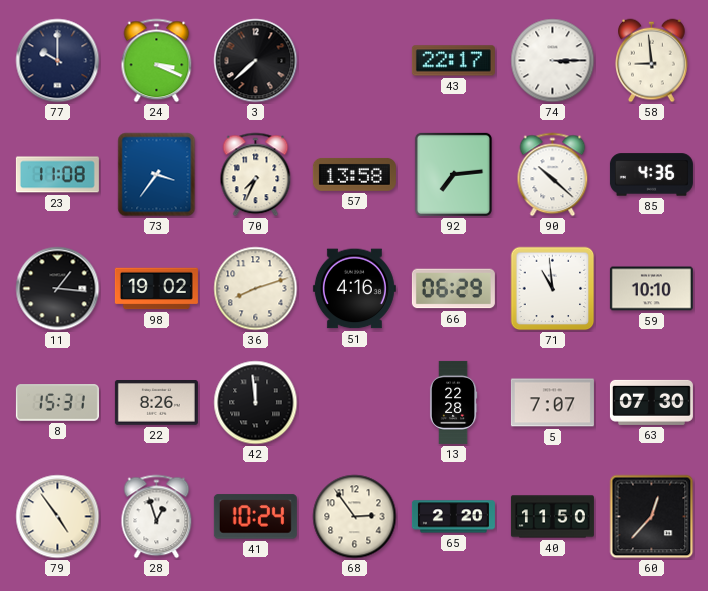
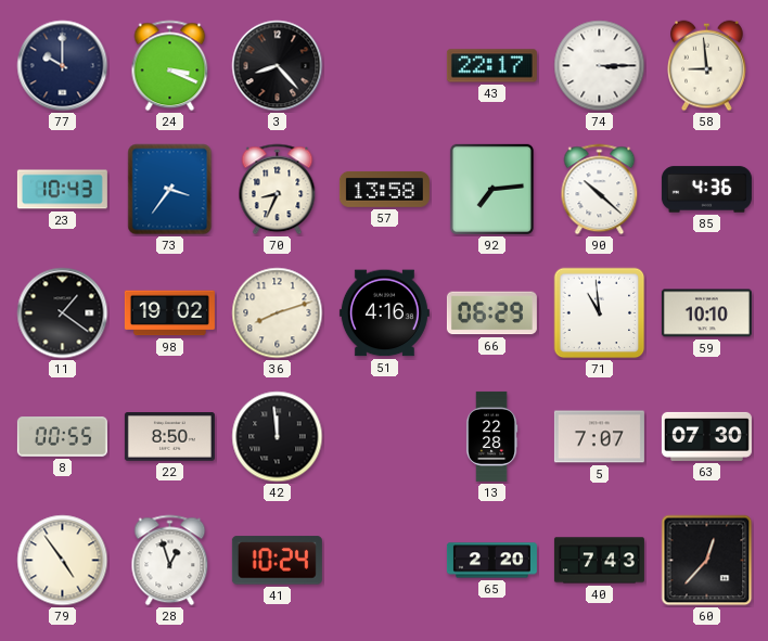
3: 7:38 -> 8:23
23: 11:08 -> 10:43
70: 7:34 -> 8:34
11: 1:16 -> 1:21
8: 15:31 -> 00:55
22: 8:26 -> 8:50
68: 2:54 -> none
40: 11:50 -> 7:43
